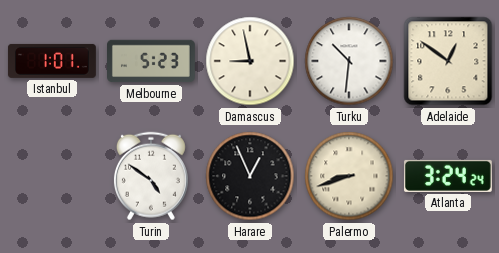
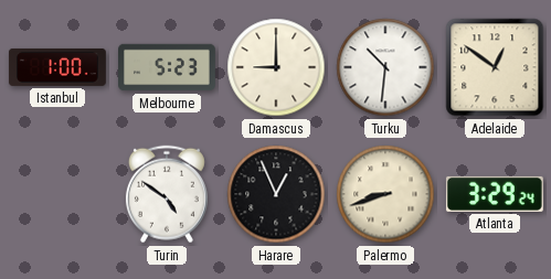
Istanbul: 1:01 -> 1:00
Damascus: 8:58 -> 9:00
Atlanta: 3:24 -> 3:29
